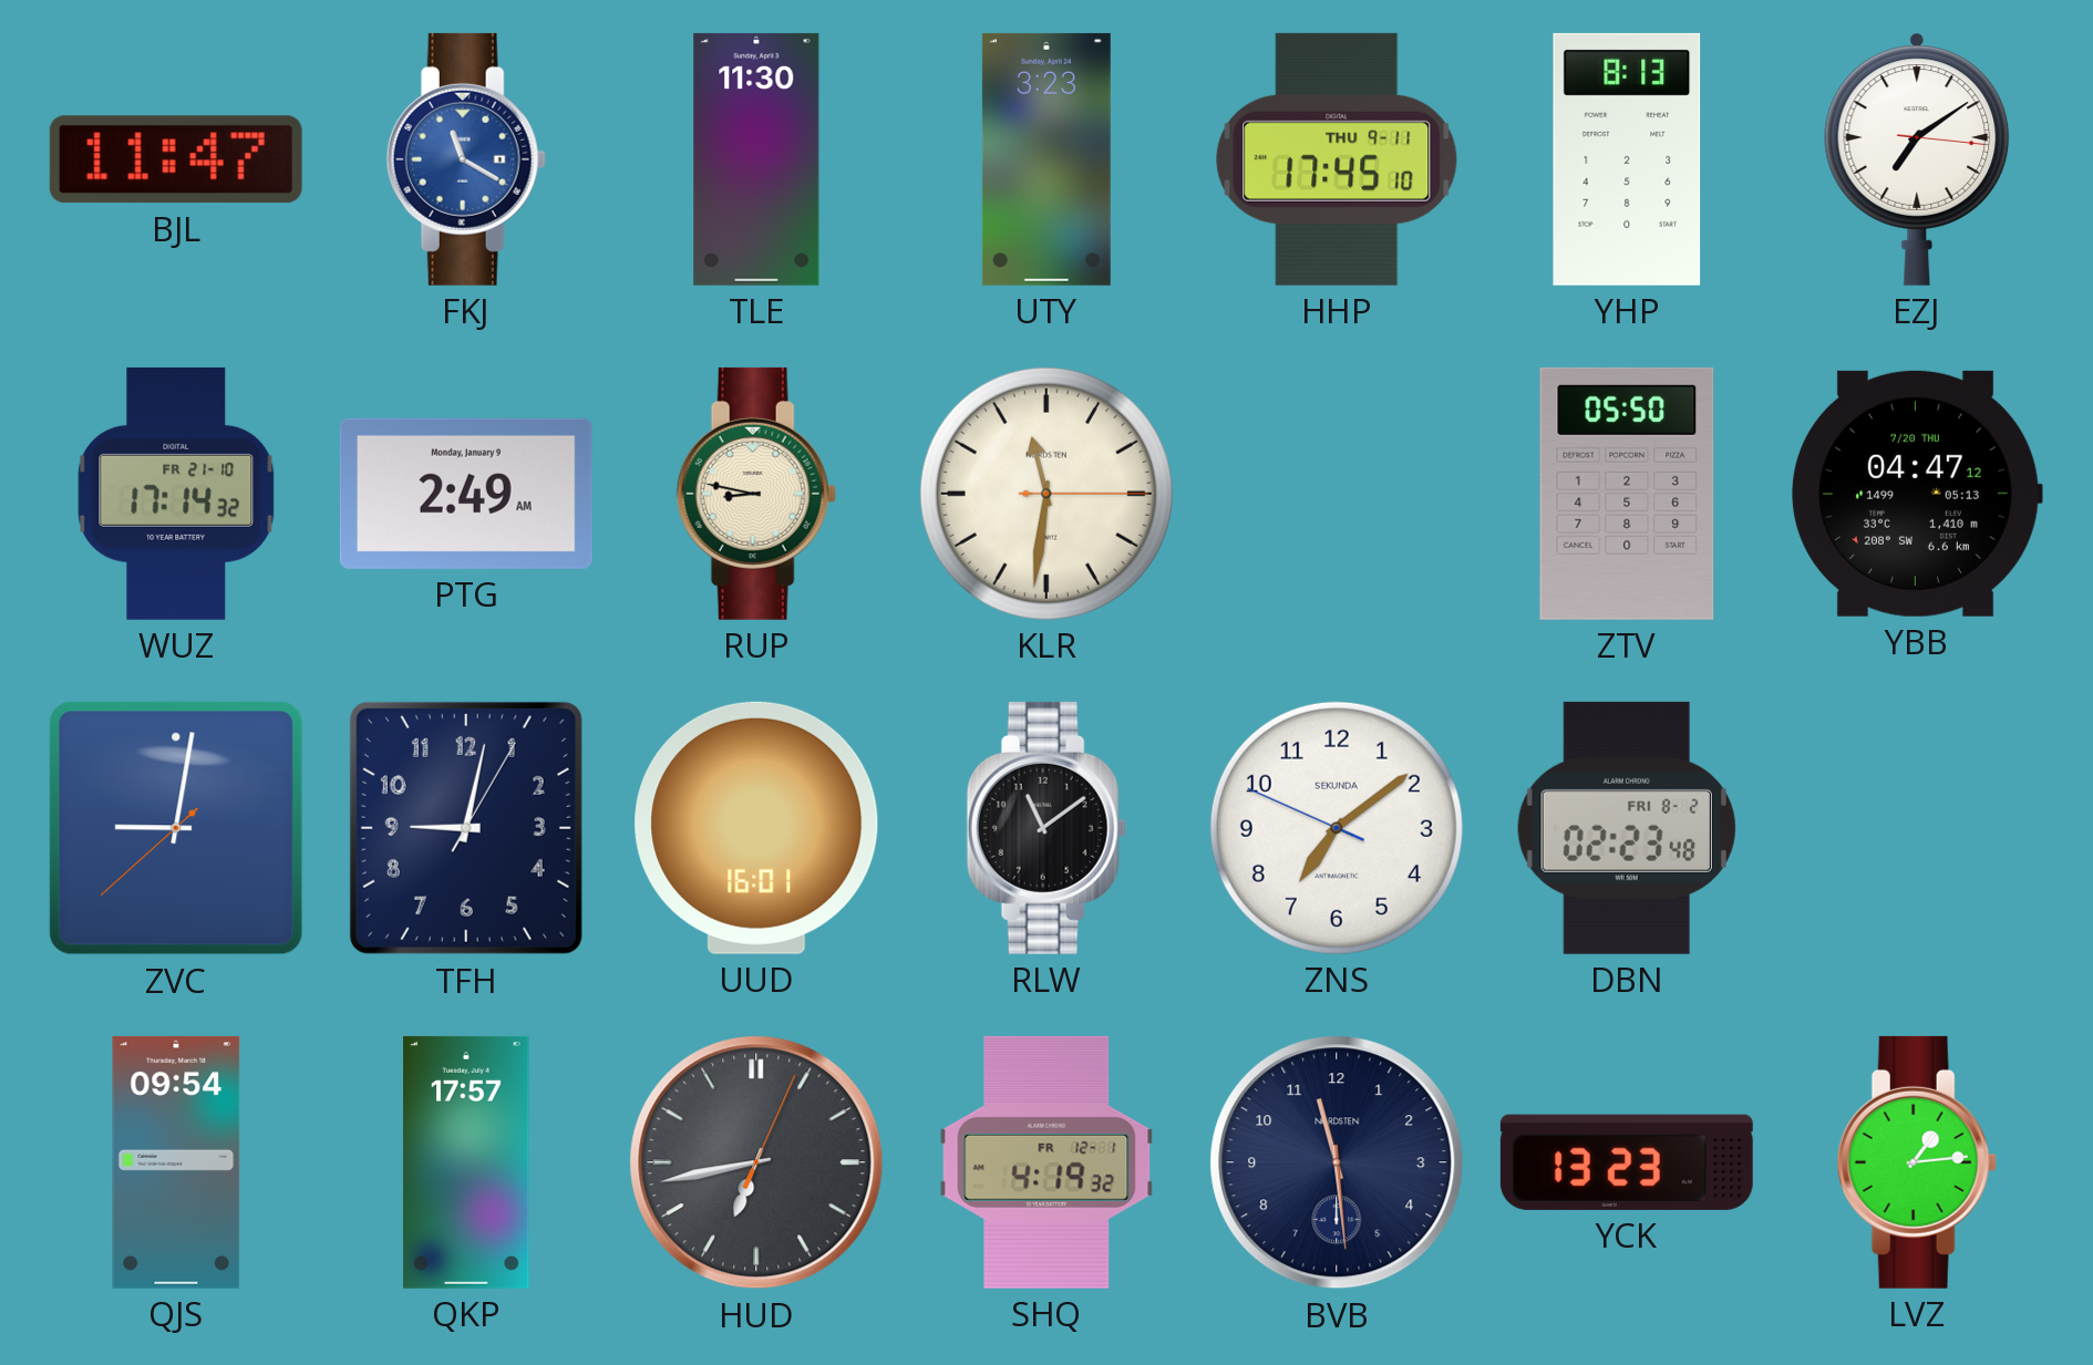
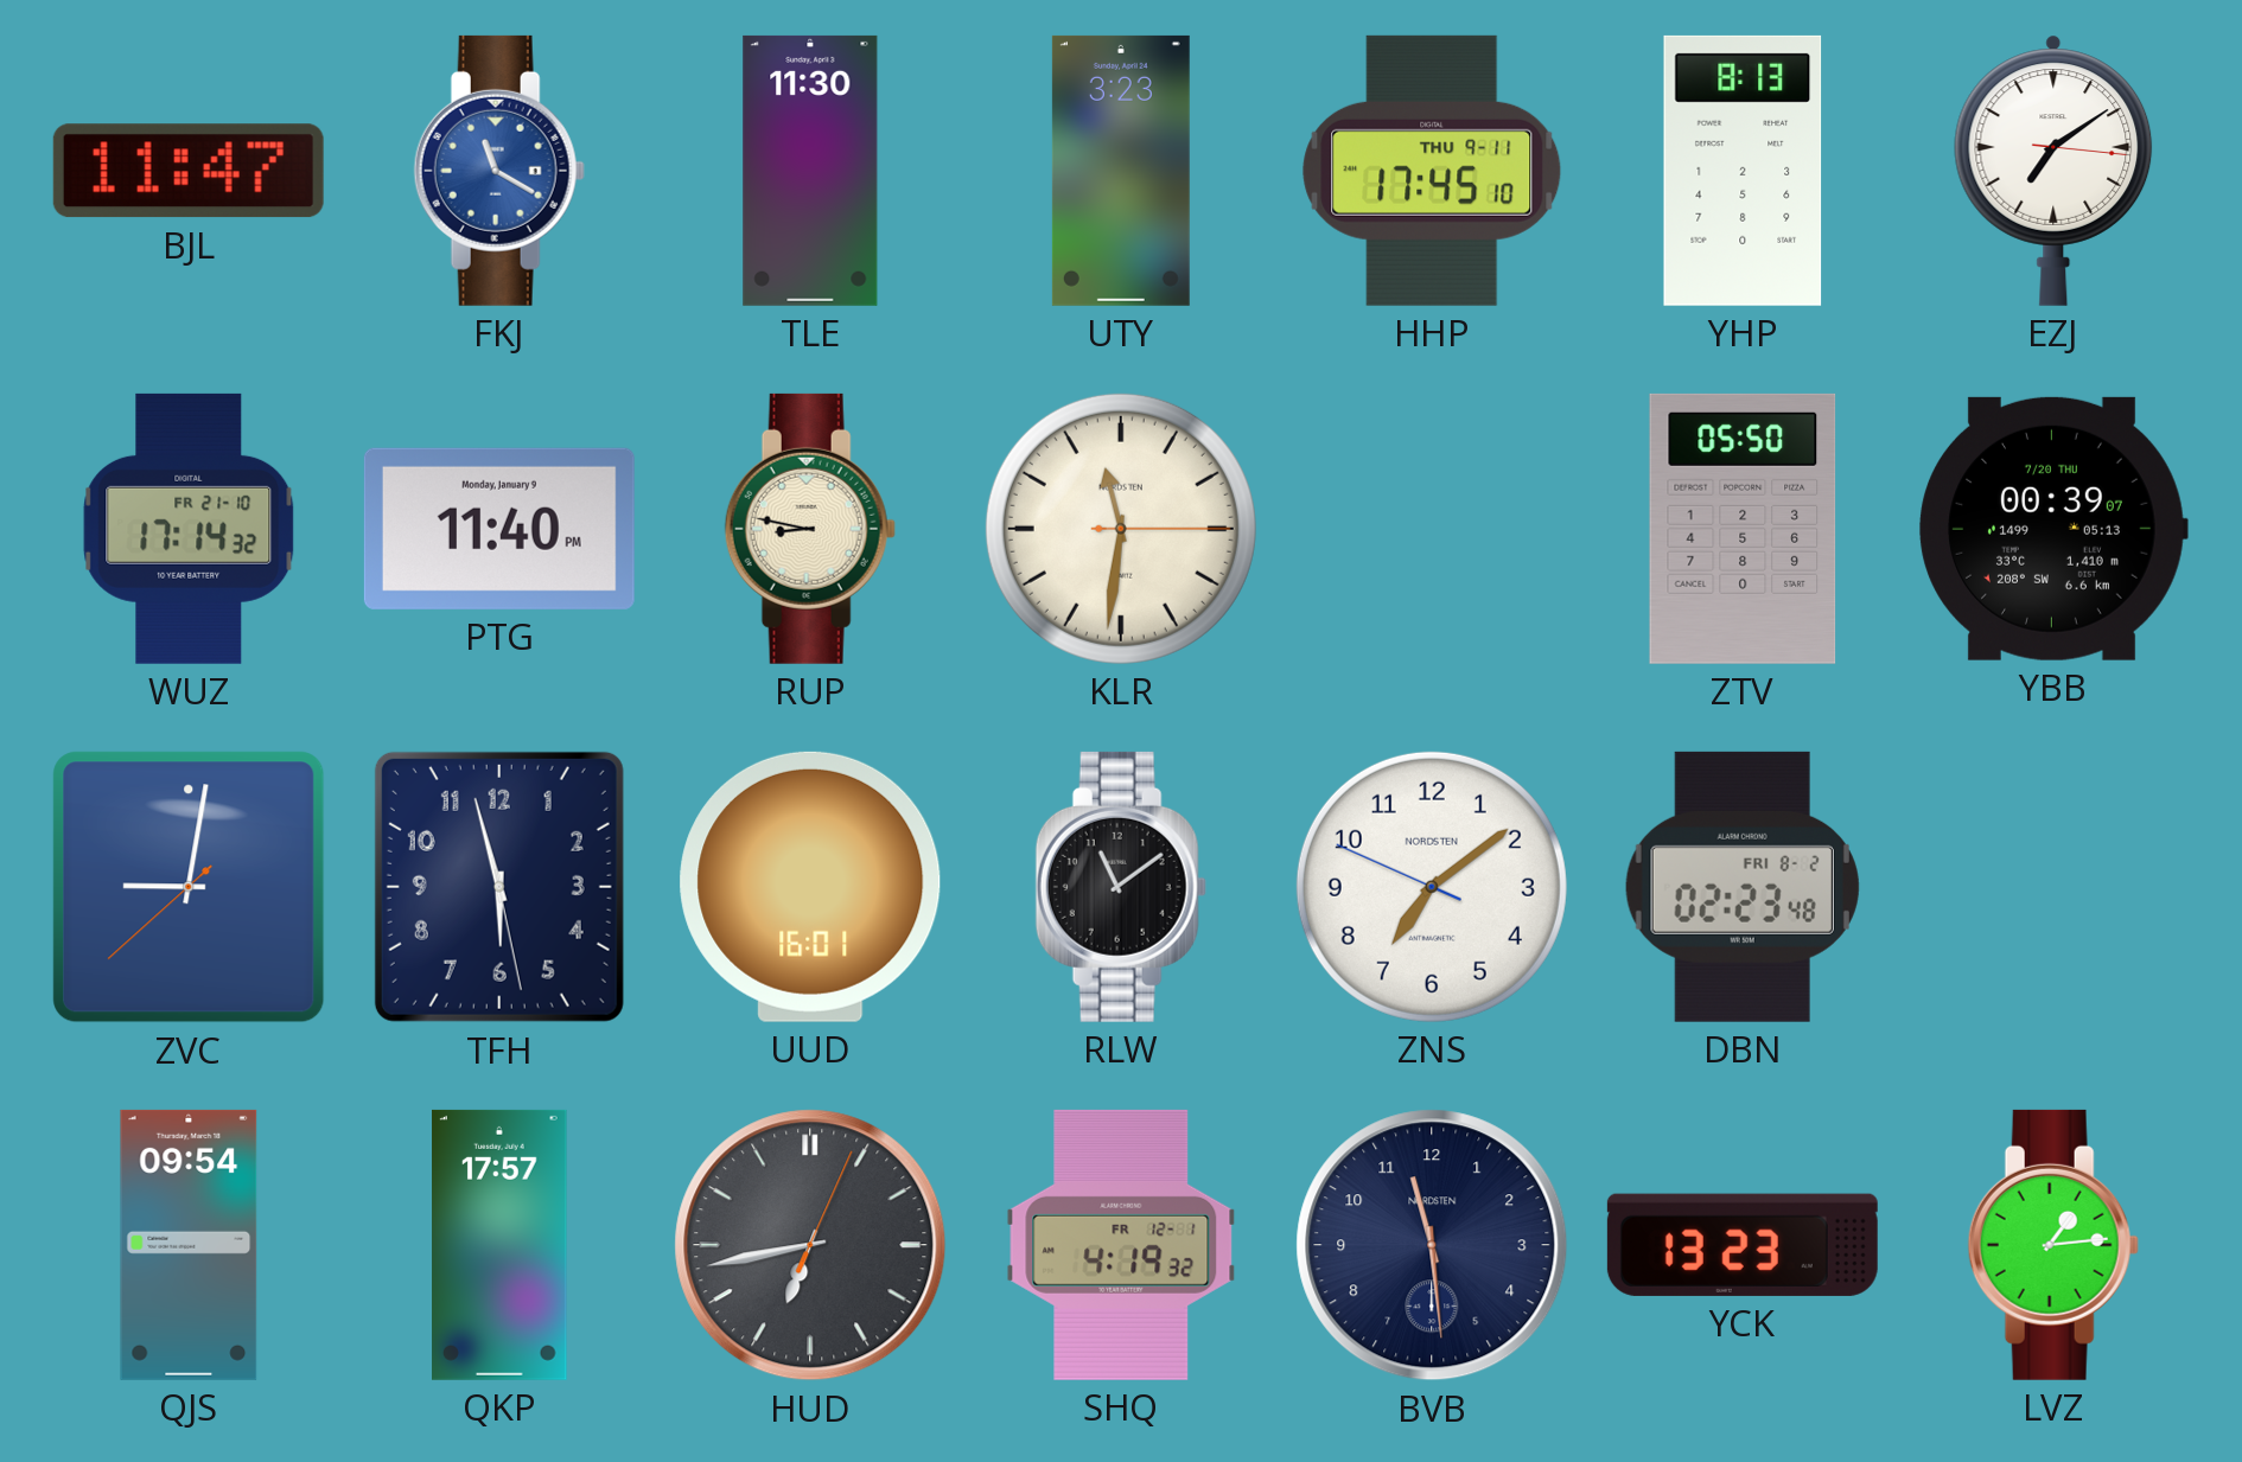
PTG: 2:49 -> 11:40
YBB: 04:47 -> 00:39
TFH: 9:02 -> 5:57
ZNS brand: SEKUNDA -> NORDSTEN
